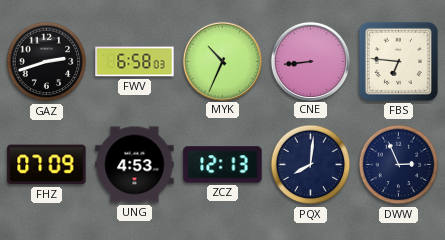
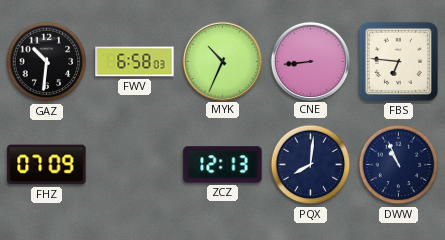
GAZ: 2:42 -> 10:31
UNG: 4:53 -> none
DWW: 2:56 -> 10:56
